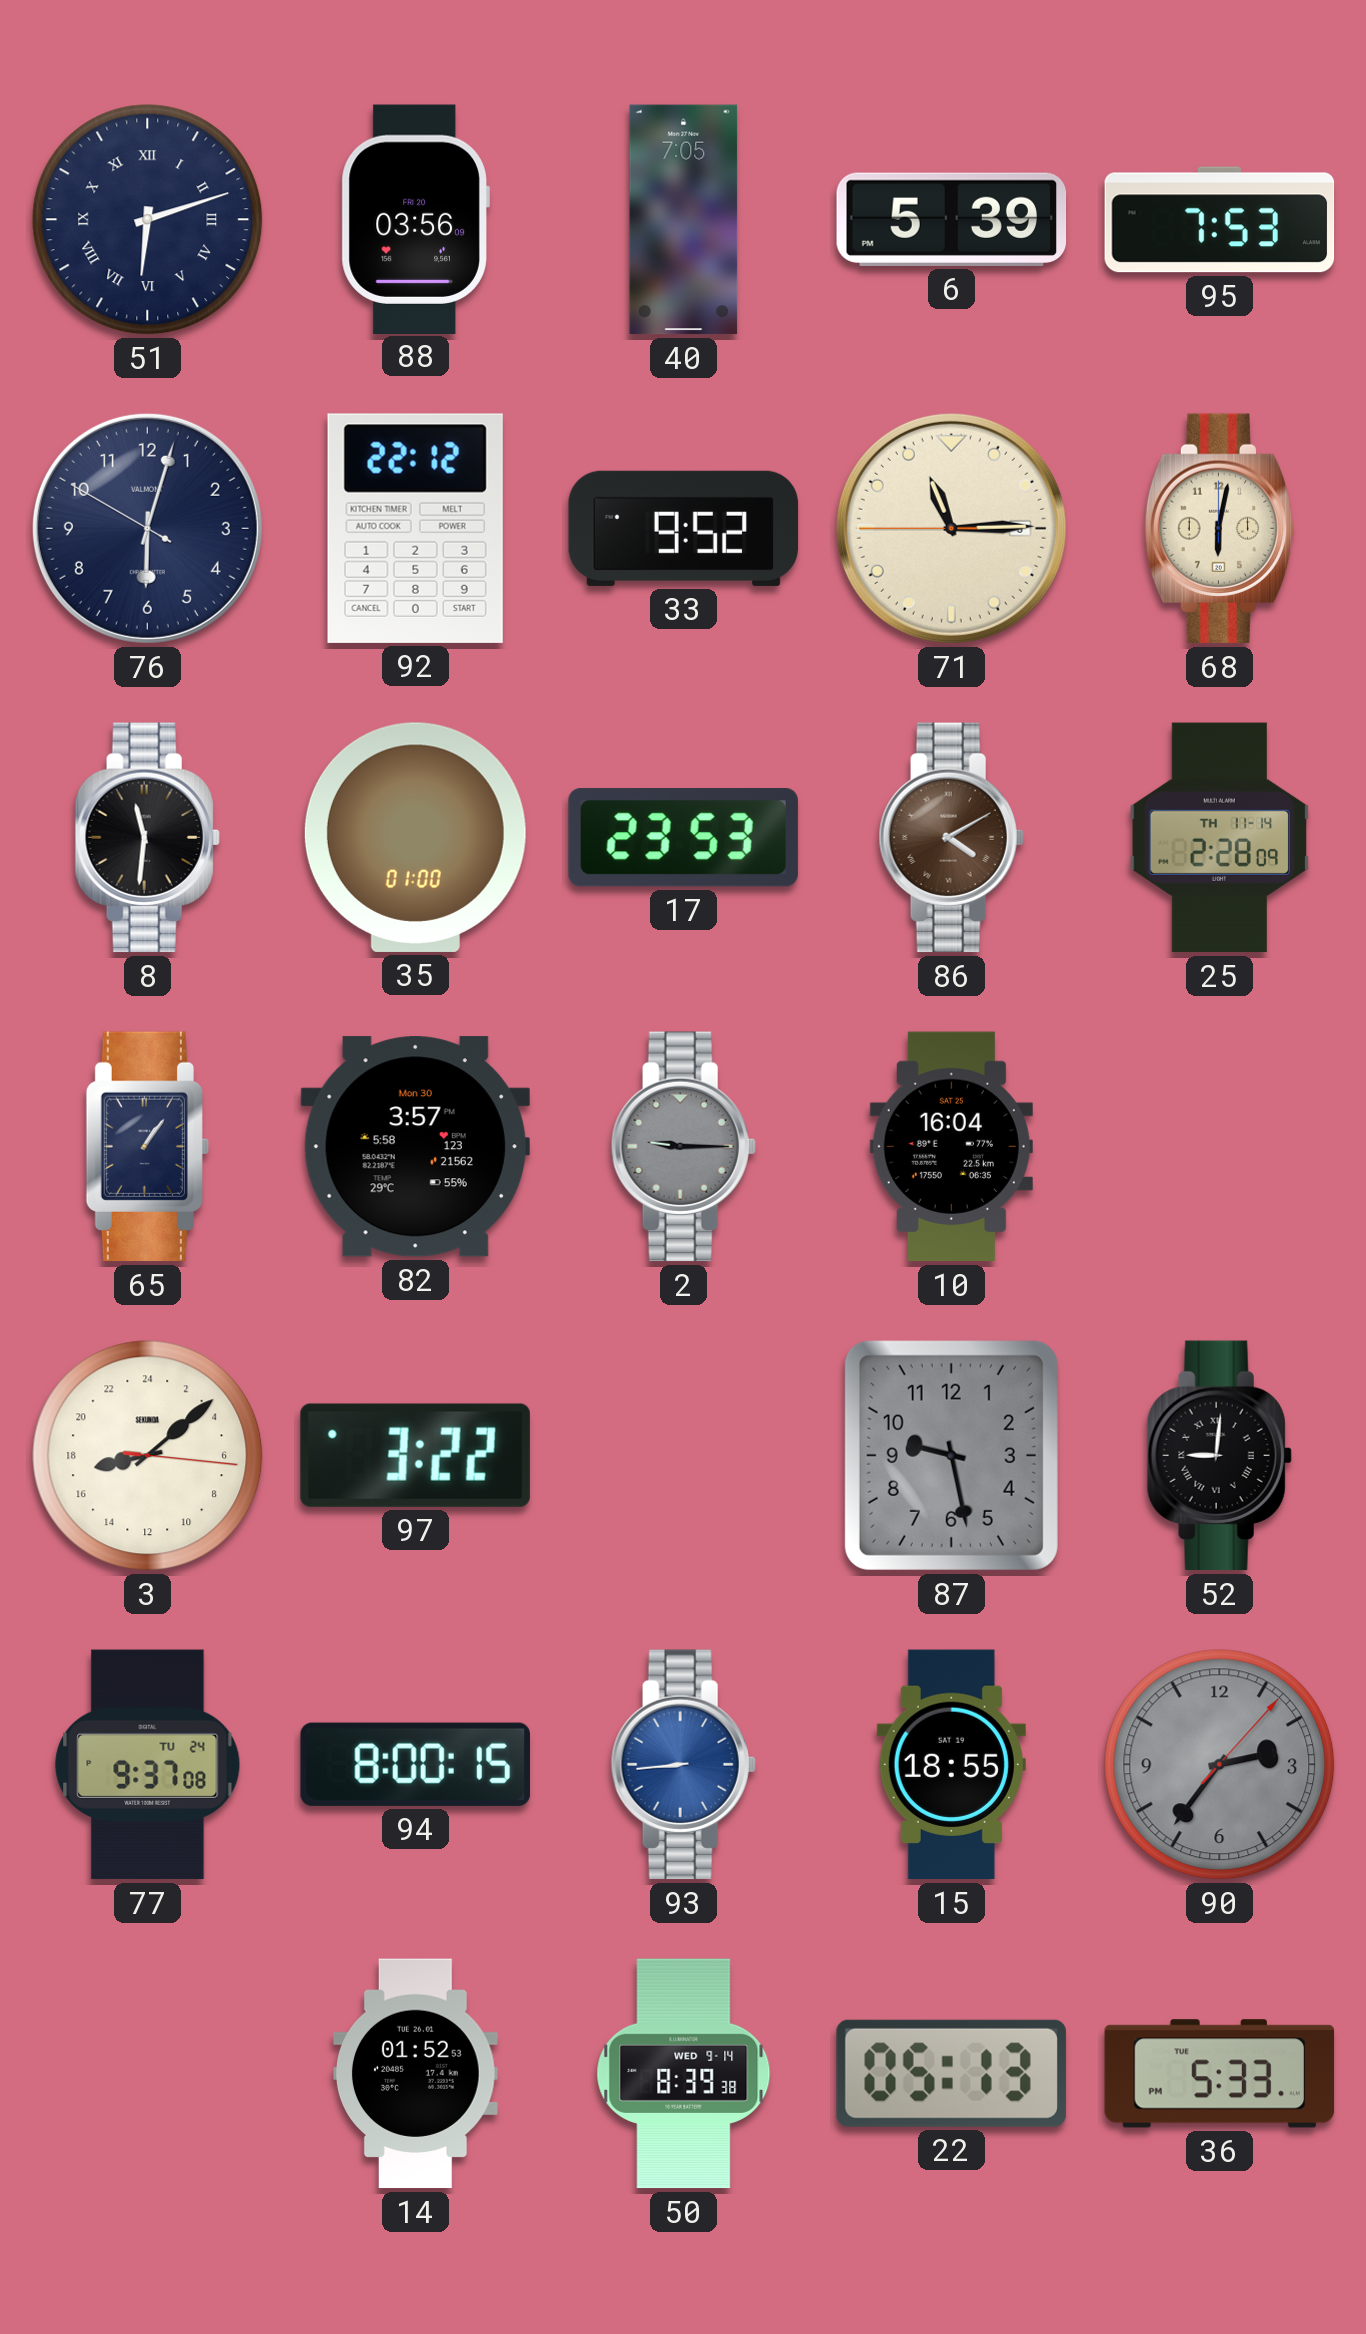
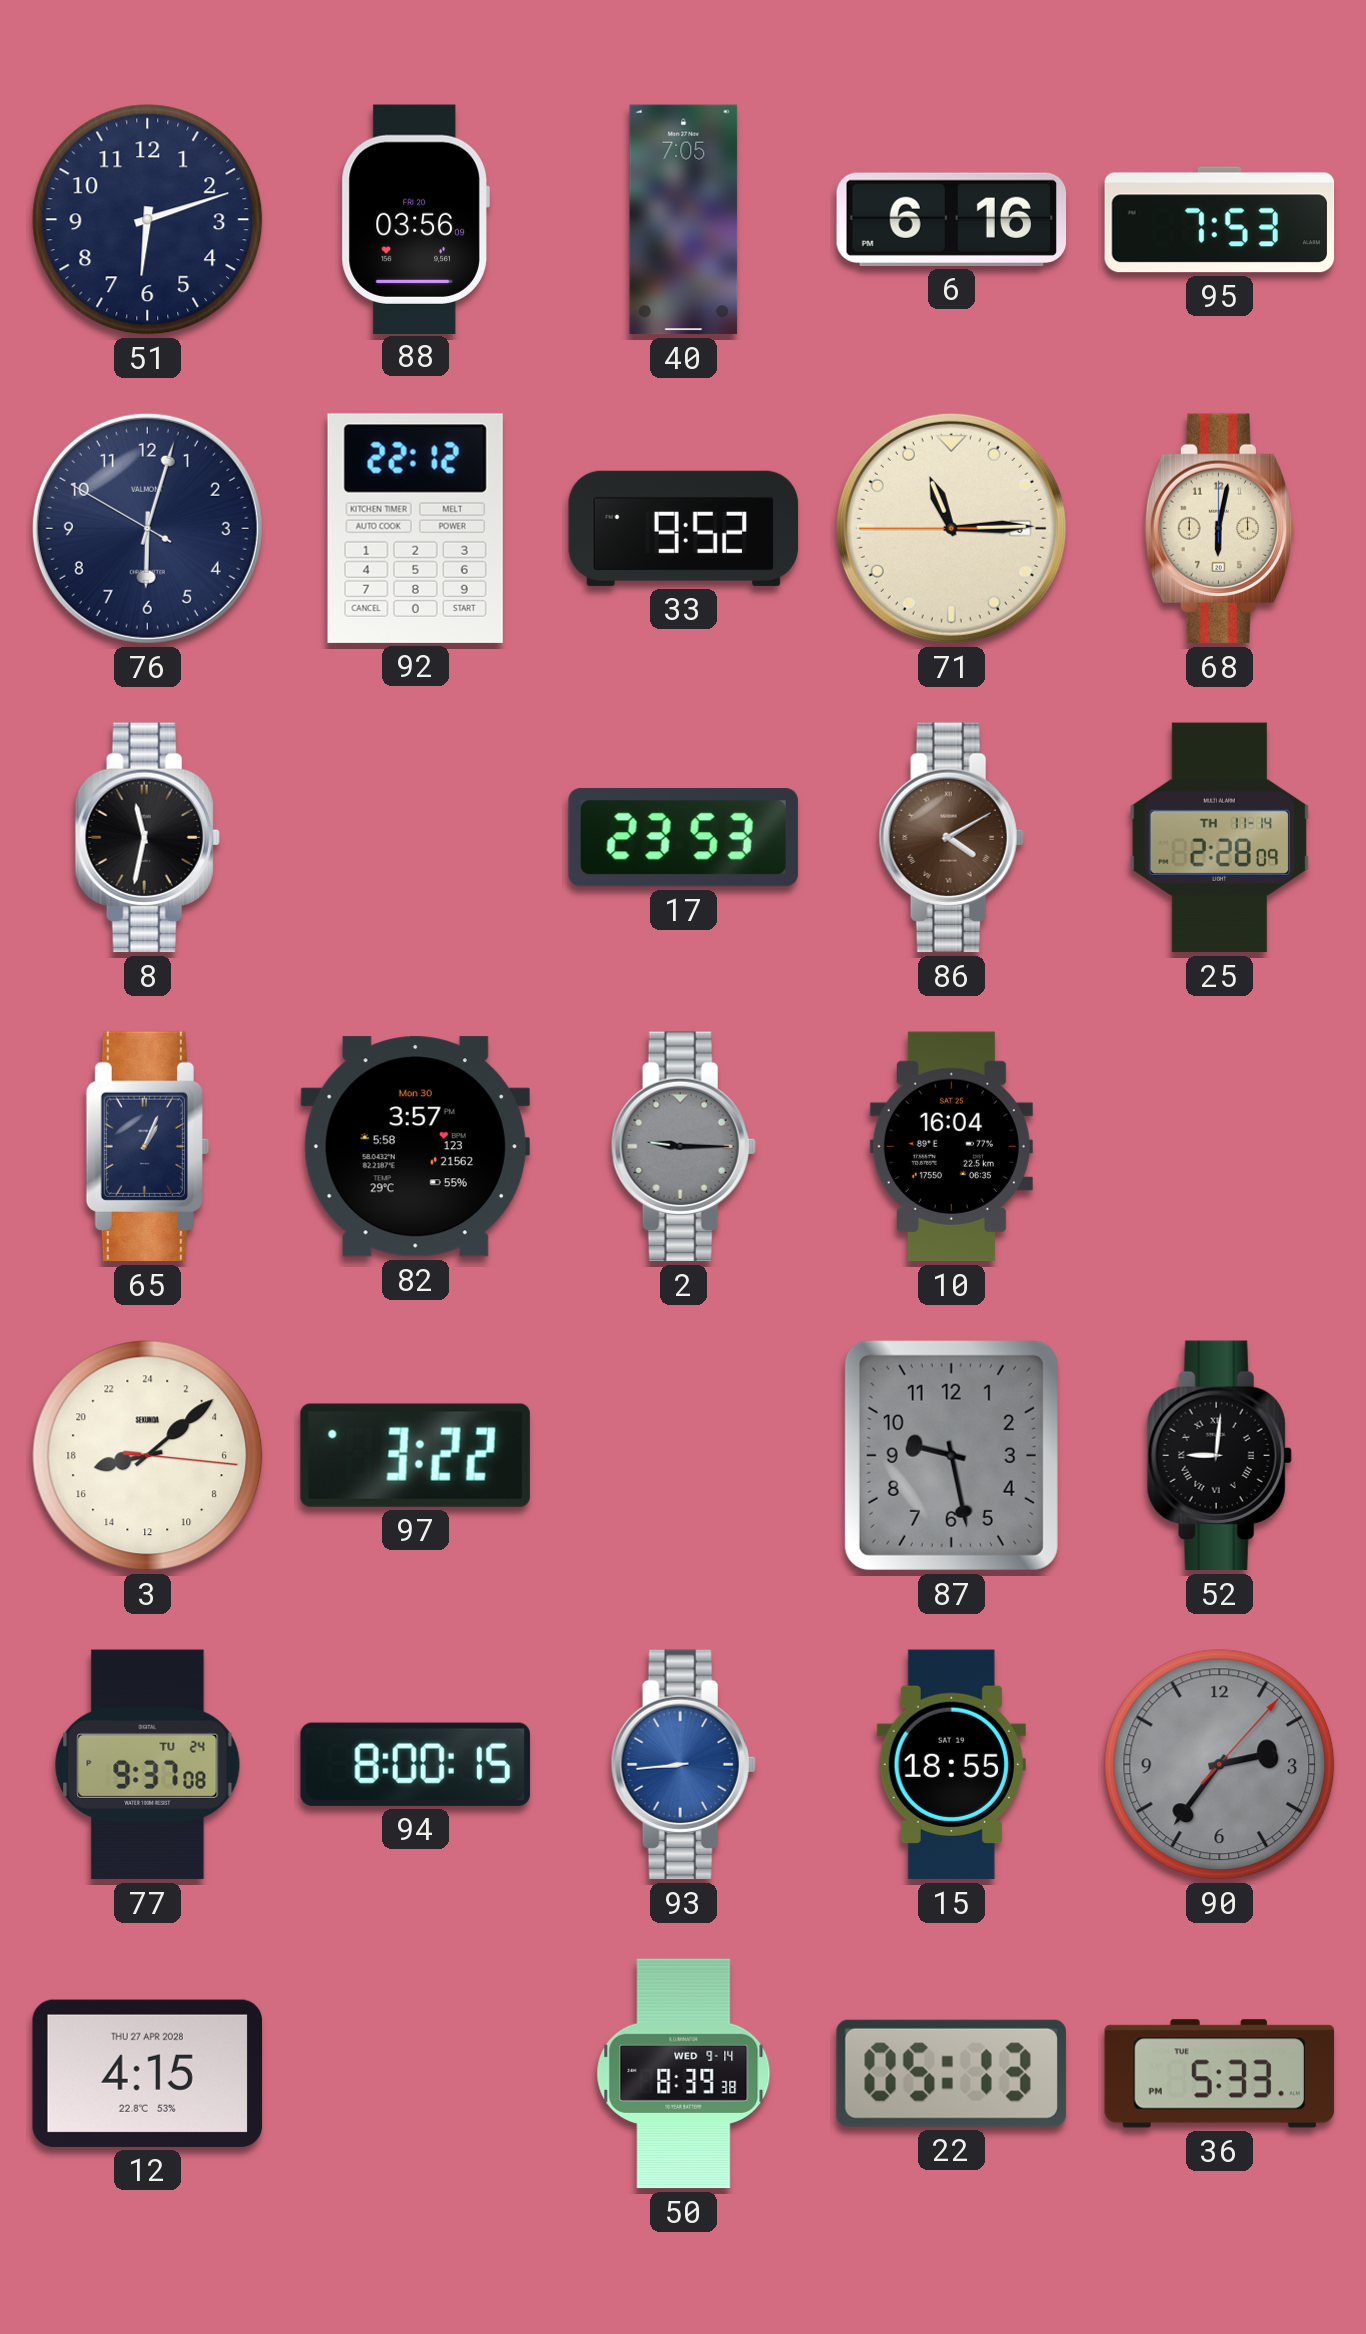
51 numerals: Roman -> Arabic
6: 5:39 -> 6:16
8: 11:31 -> 11:32
35: 01:00 -> none
65: 1:06 -> 1:04
12: none -> 4:15
14: 01:52 -> none
